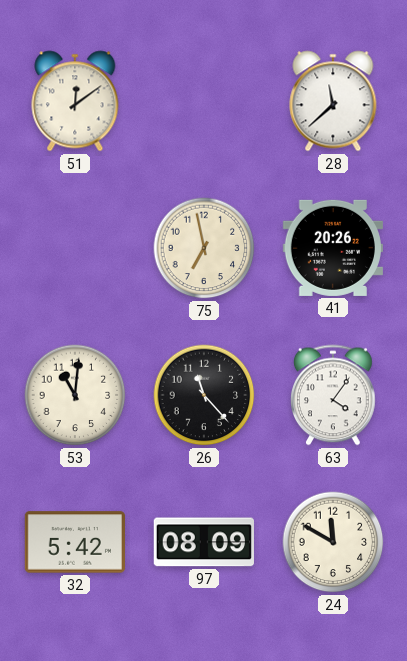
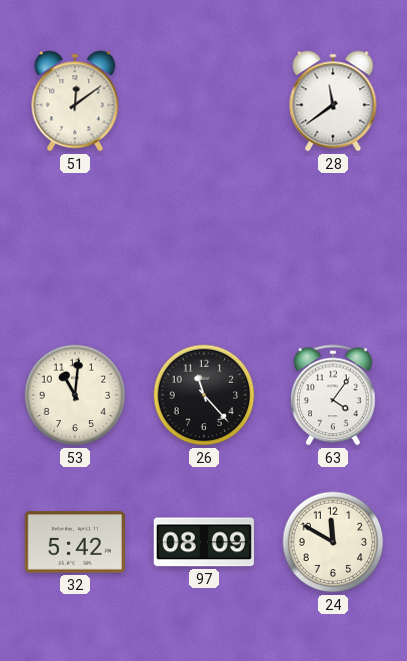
28: 11:38 -> 11:39
75: 6:58 -> none
41: 20:26 -> none
